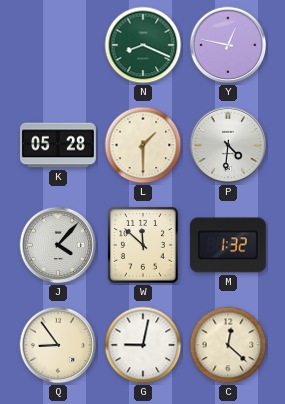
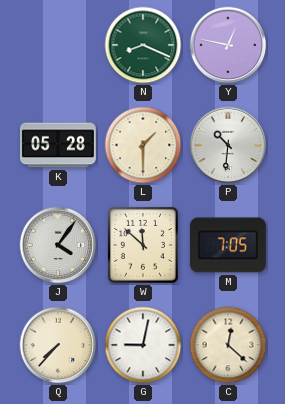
P: 4:31 -> 10:31
J: 4:07 -> 4:06
M: 1:32 -> 7:05
Q: 8:54 -> 7:37
